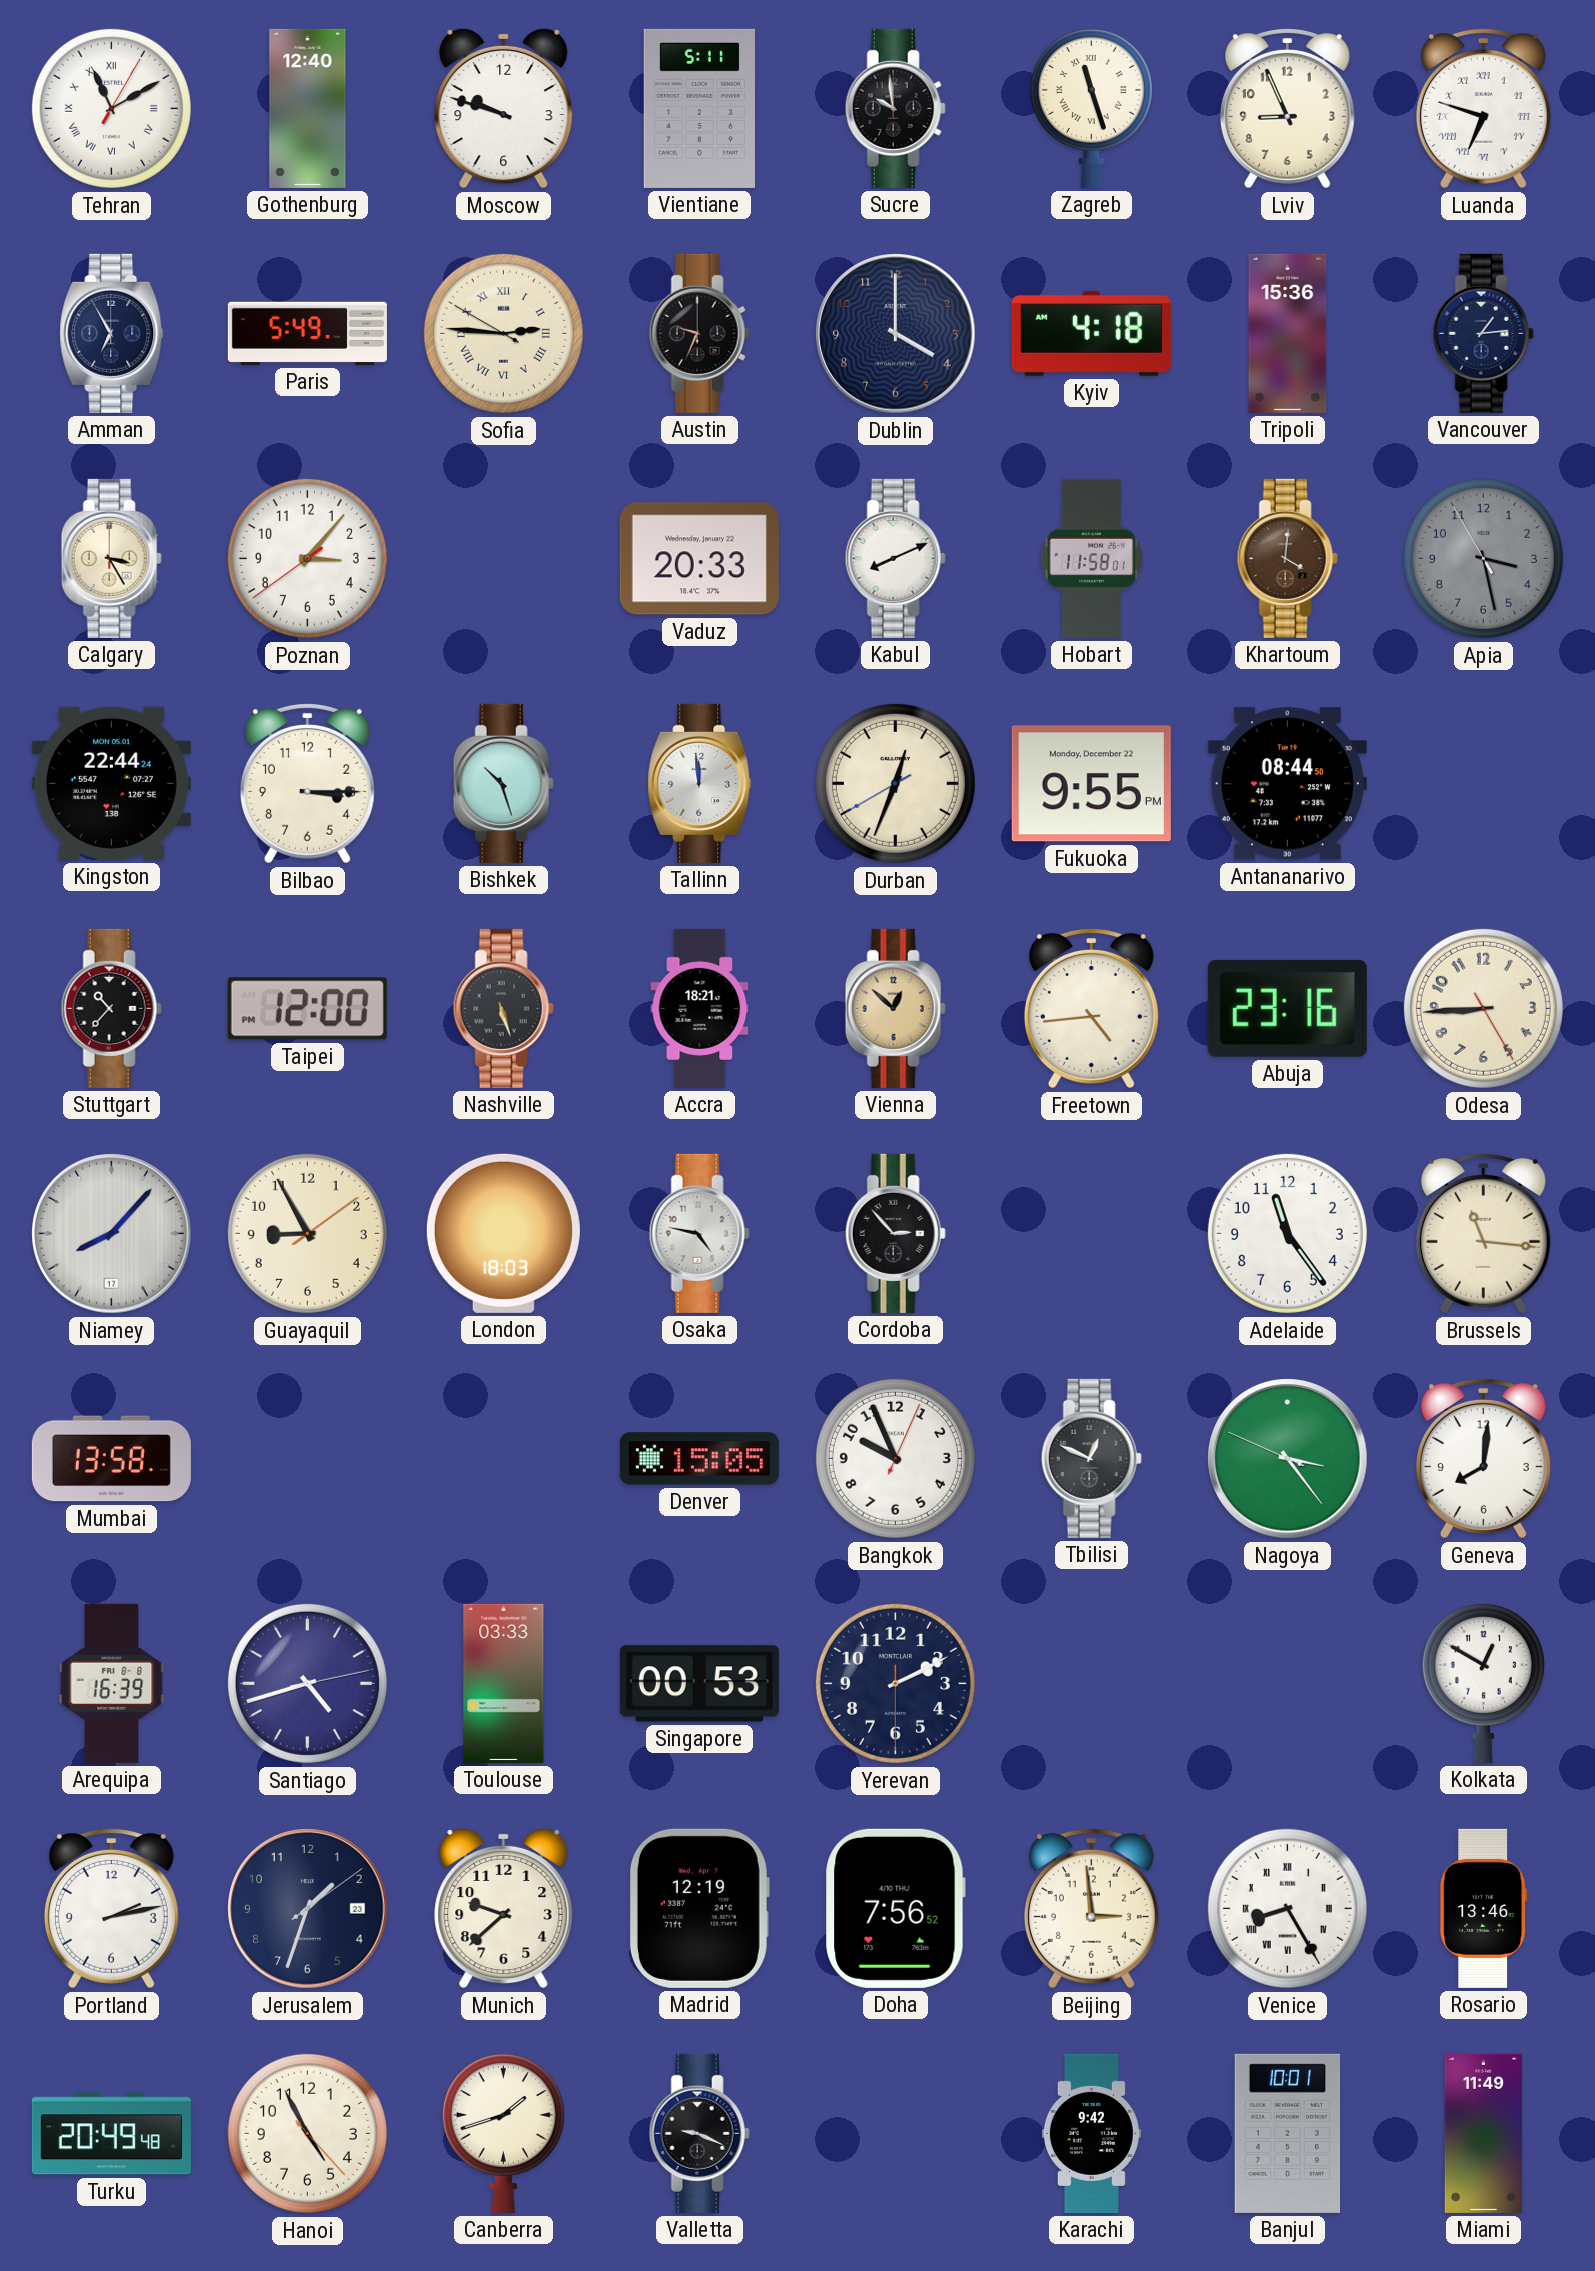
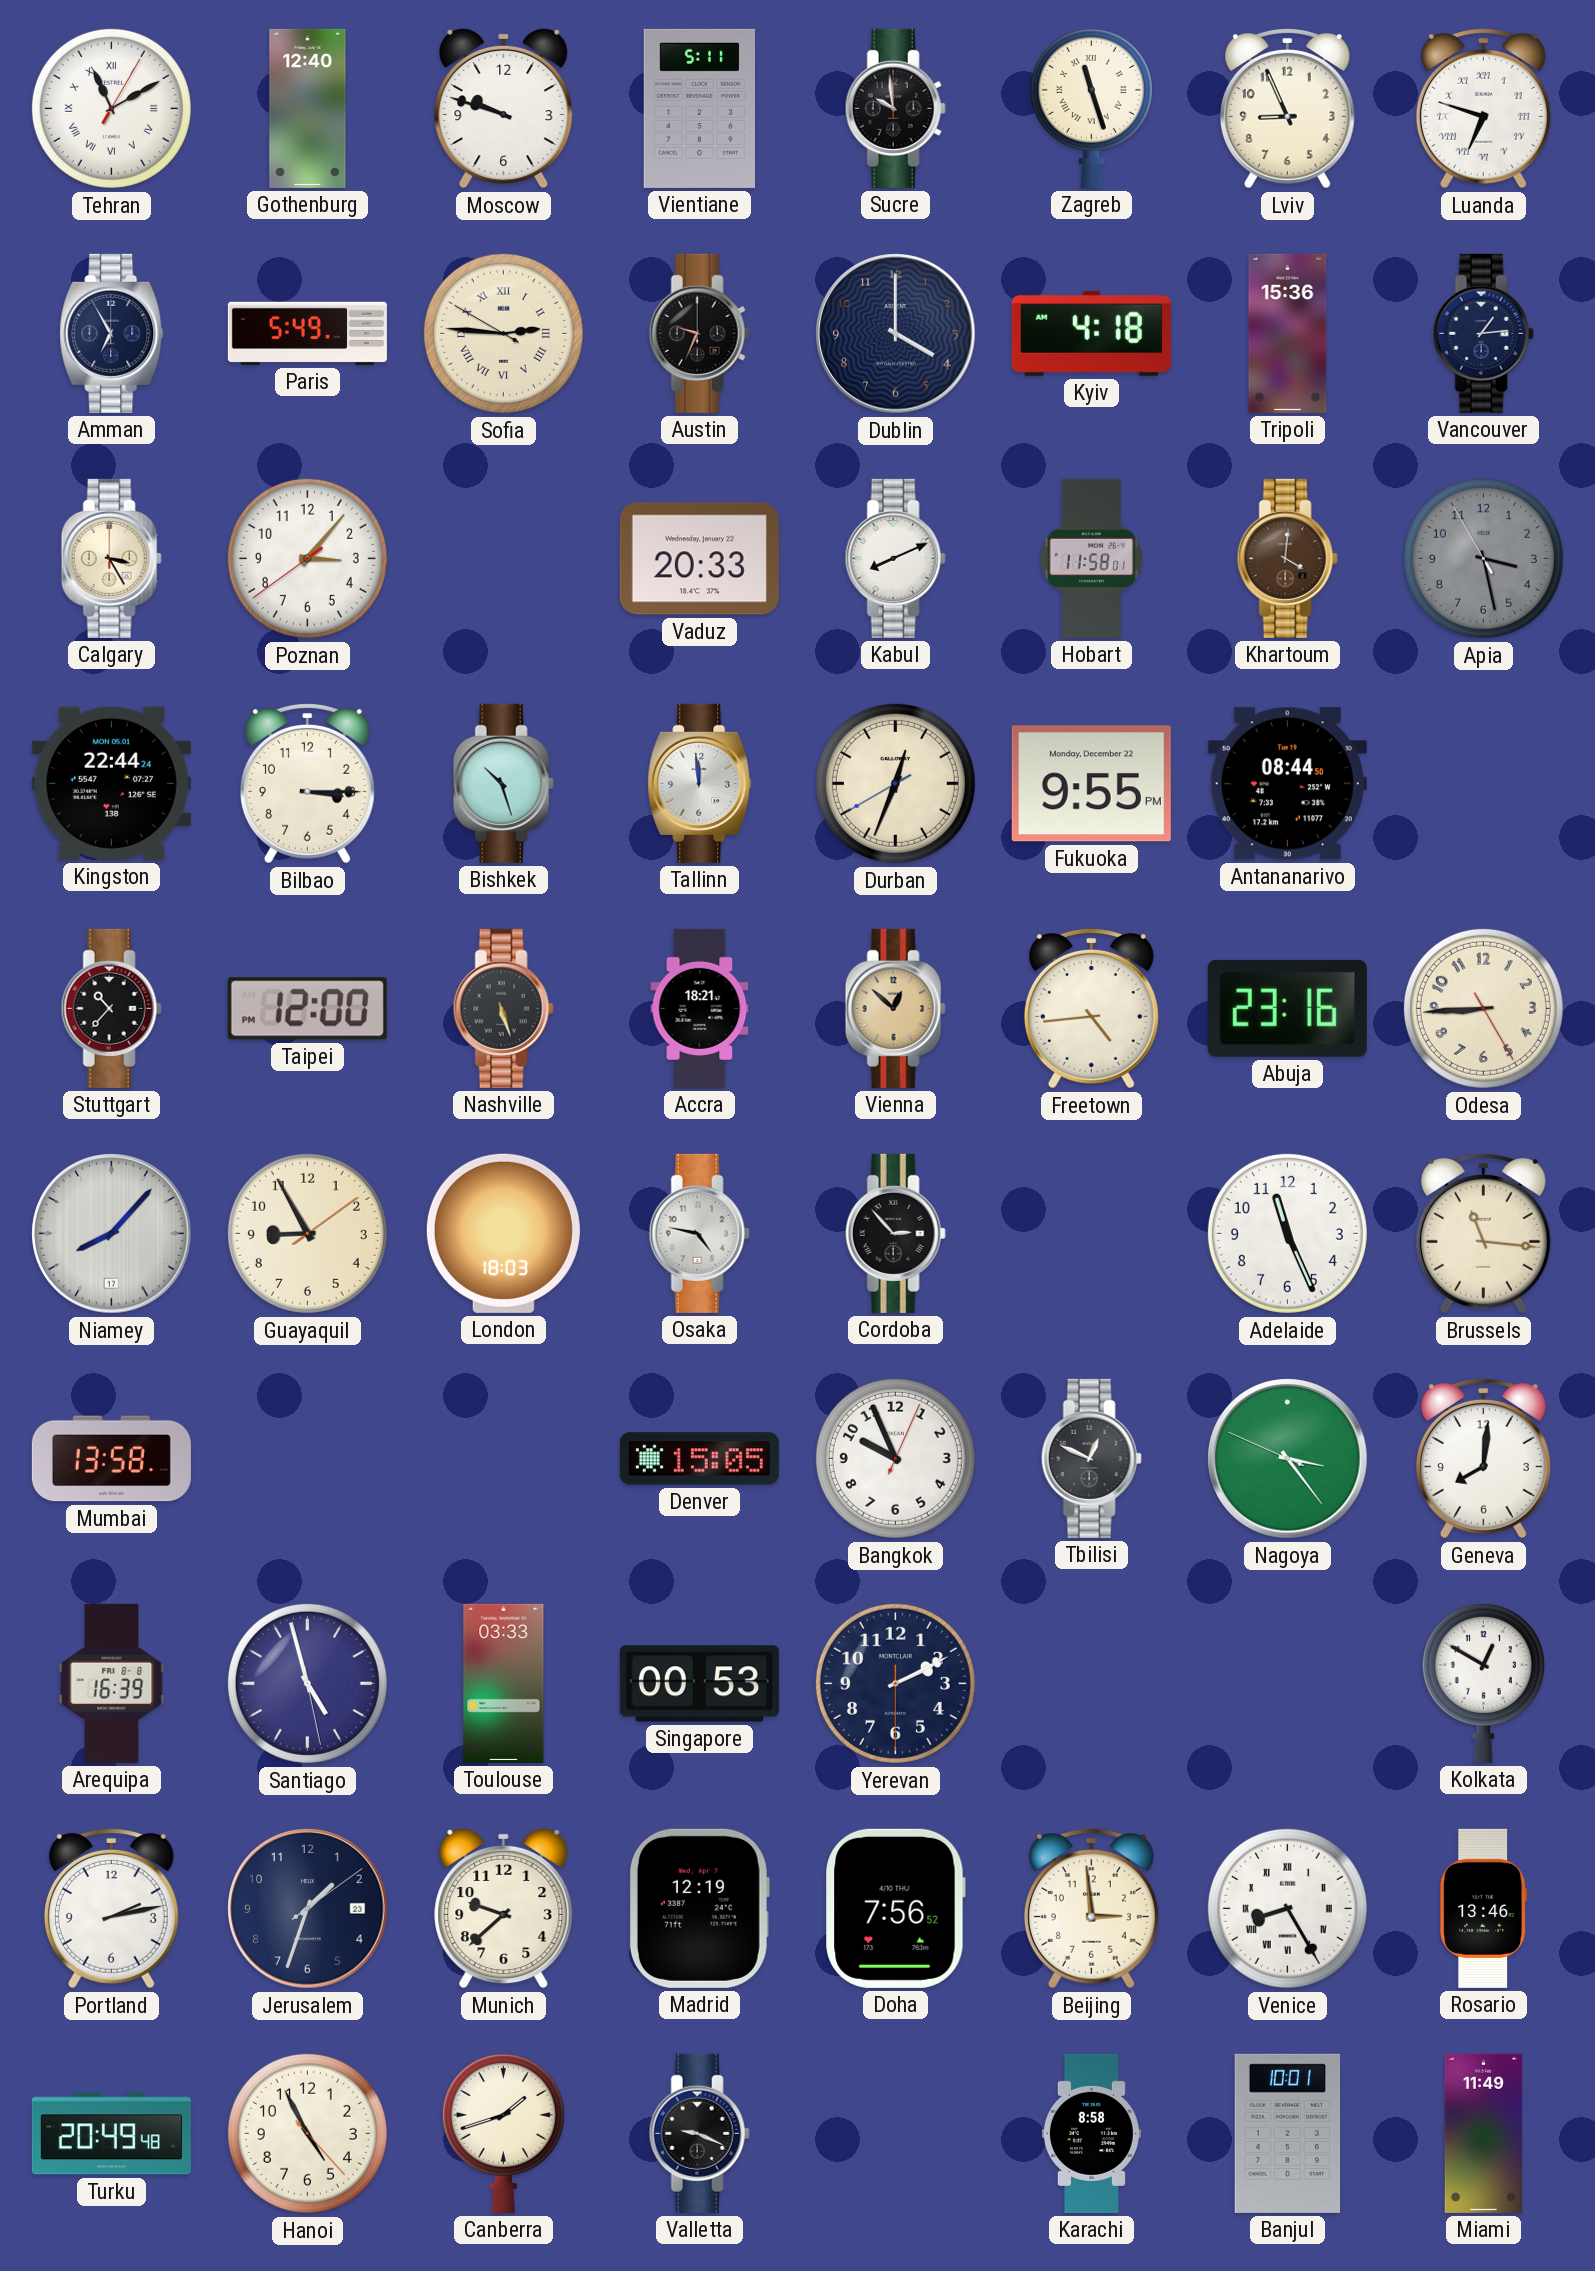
Adelaide: 11:24 -> 11:26
Santiago: 4:42 -> 4:57
Karachi: 9:42 -> 8:58
